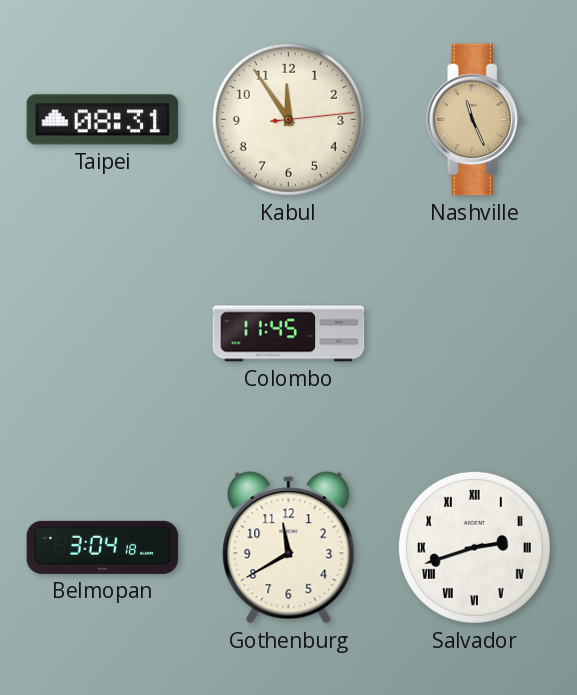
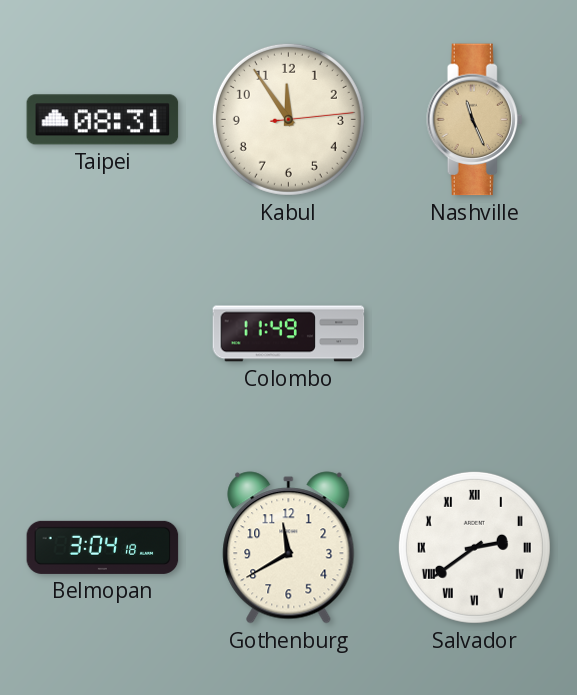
Colombo: 11:45 -> 11:49
Salvador: 2:42 -> 2:39
